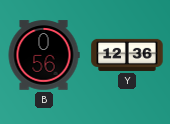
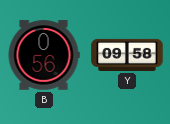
Y: 12:36 -> 09:58
